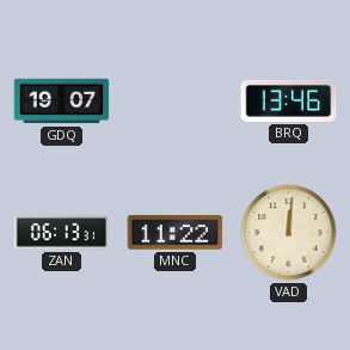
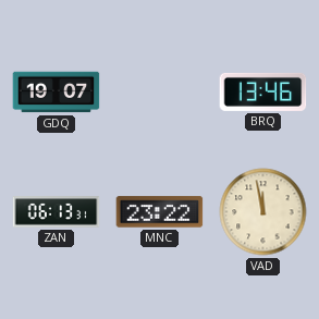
MNC: 11:22 -> 23:22
VAD: 12:01 -> 11:58
